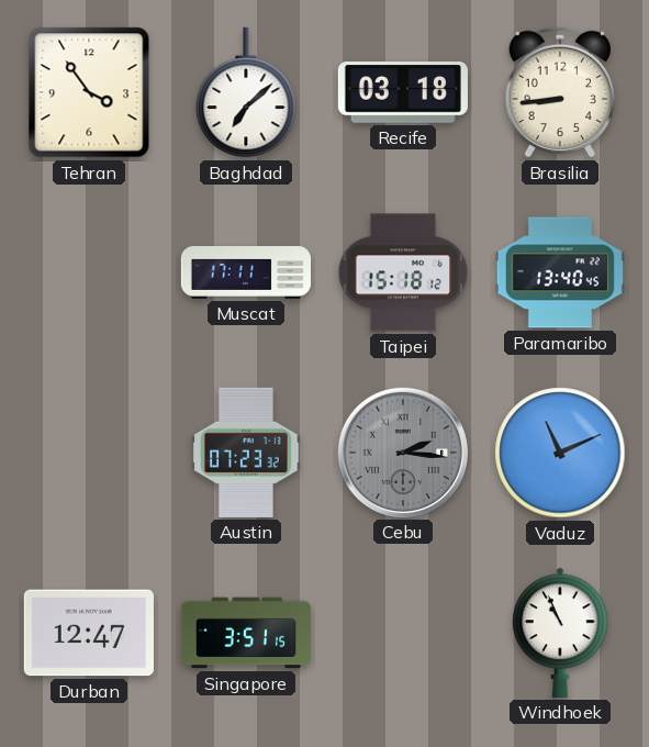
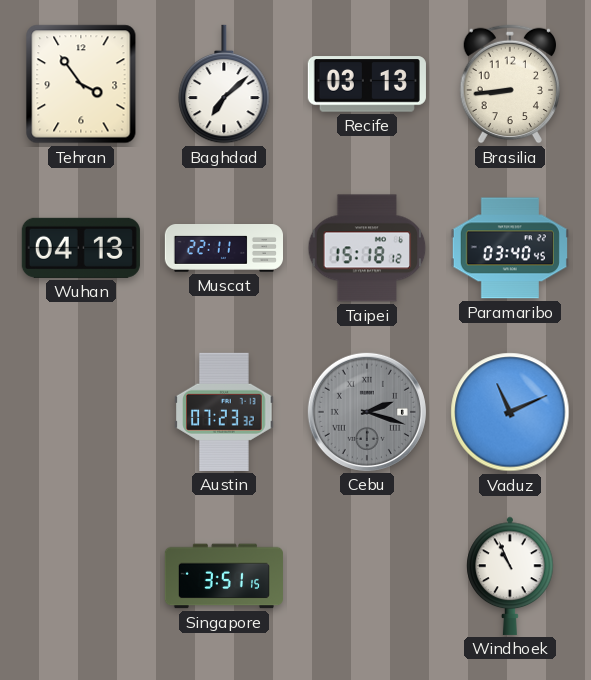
Recife: 03:18 -> 03:13
Wuhan: none -> 04:13
Muscat: 17:11 -> 22:11
Paramaribo: 13:40 -> 03:40
Cebu: 2:16 -> 2:18
Durban: 12:47 -> none
